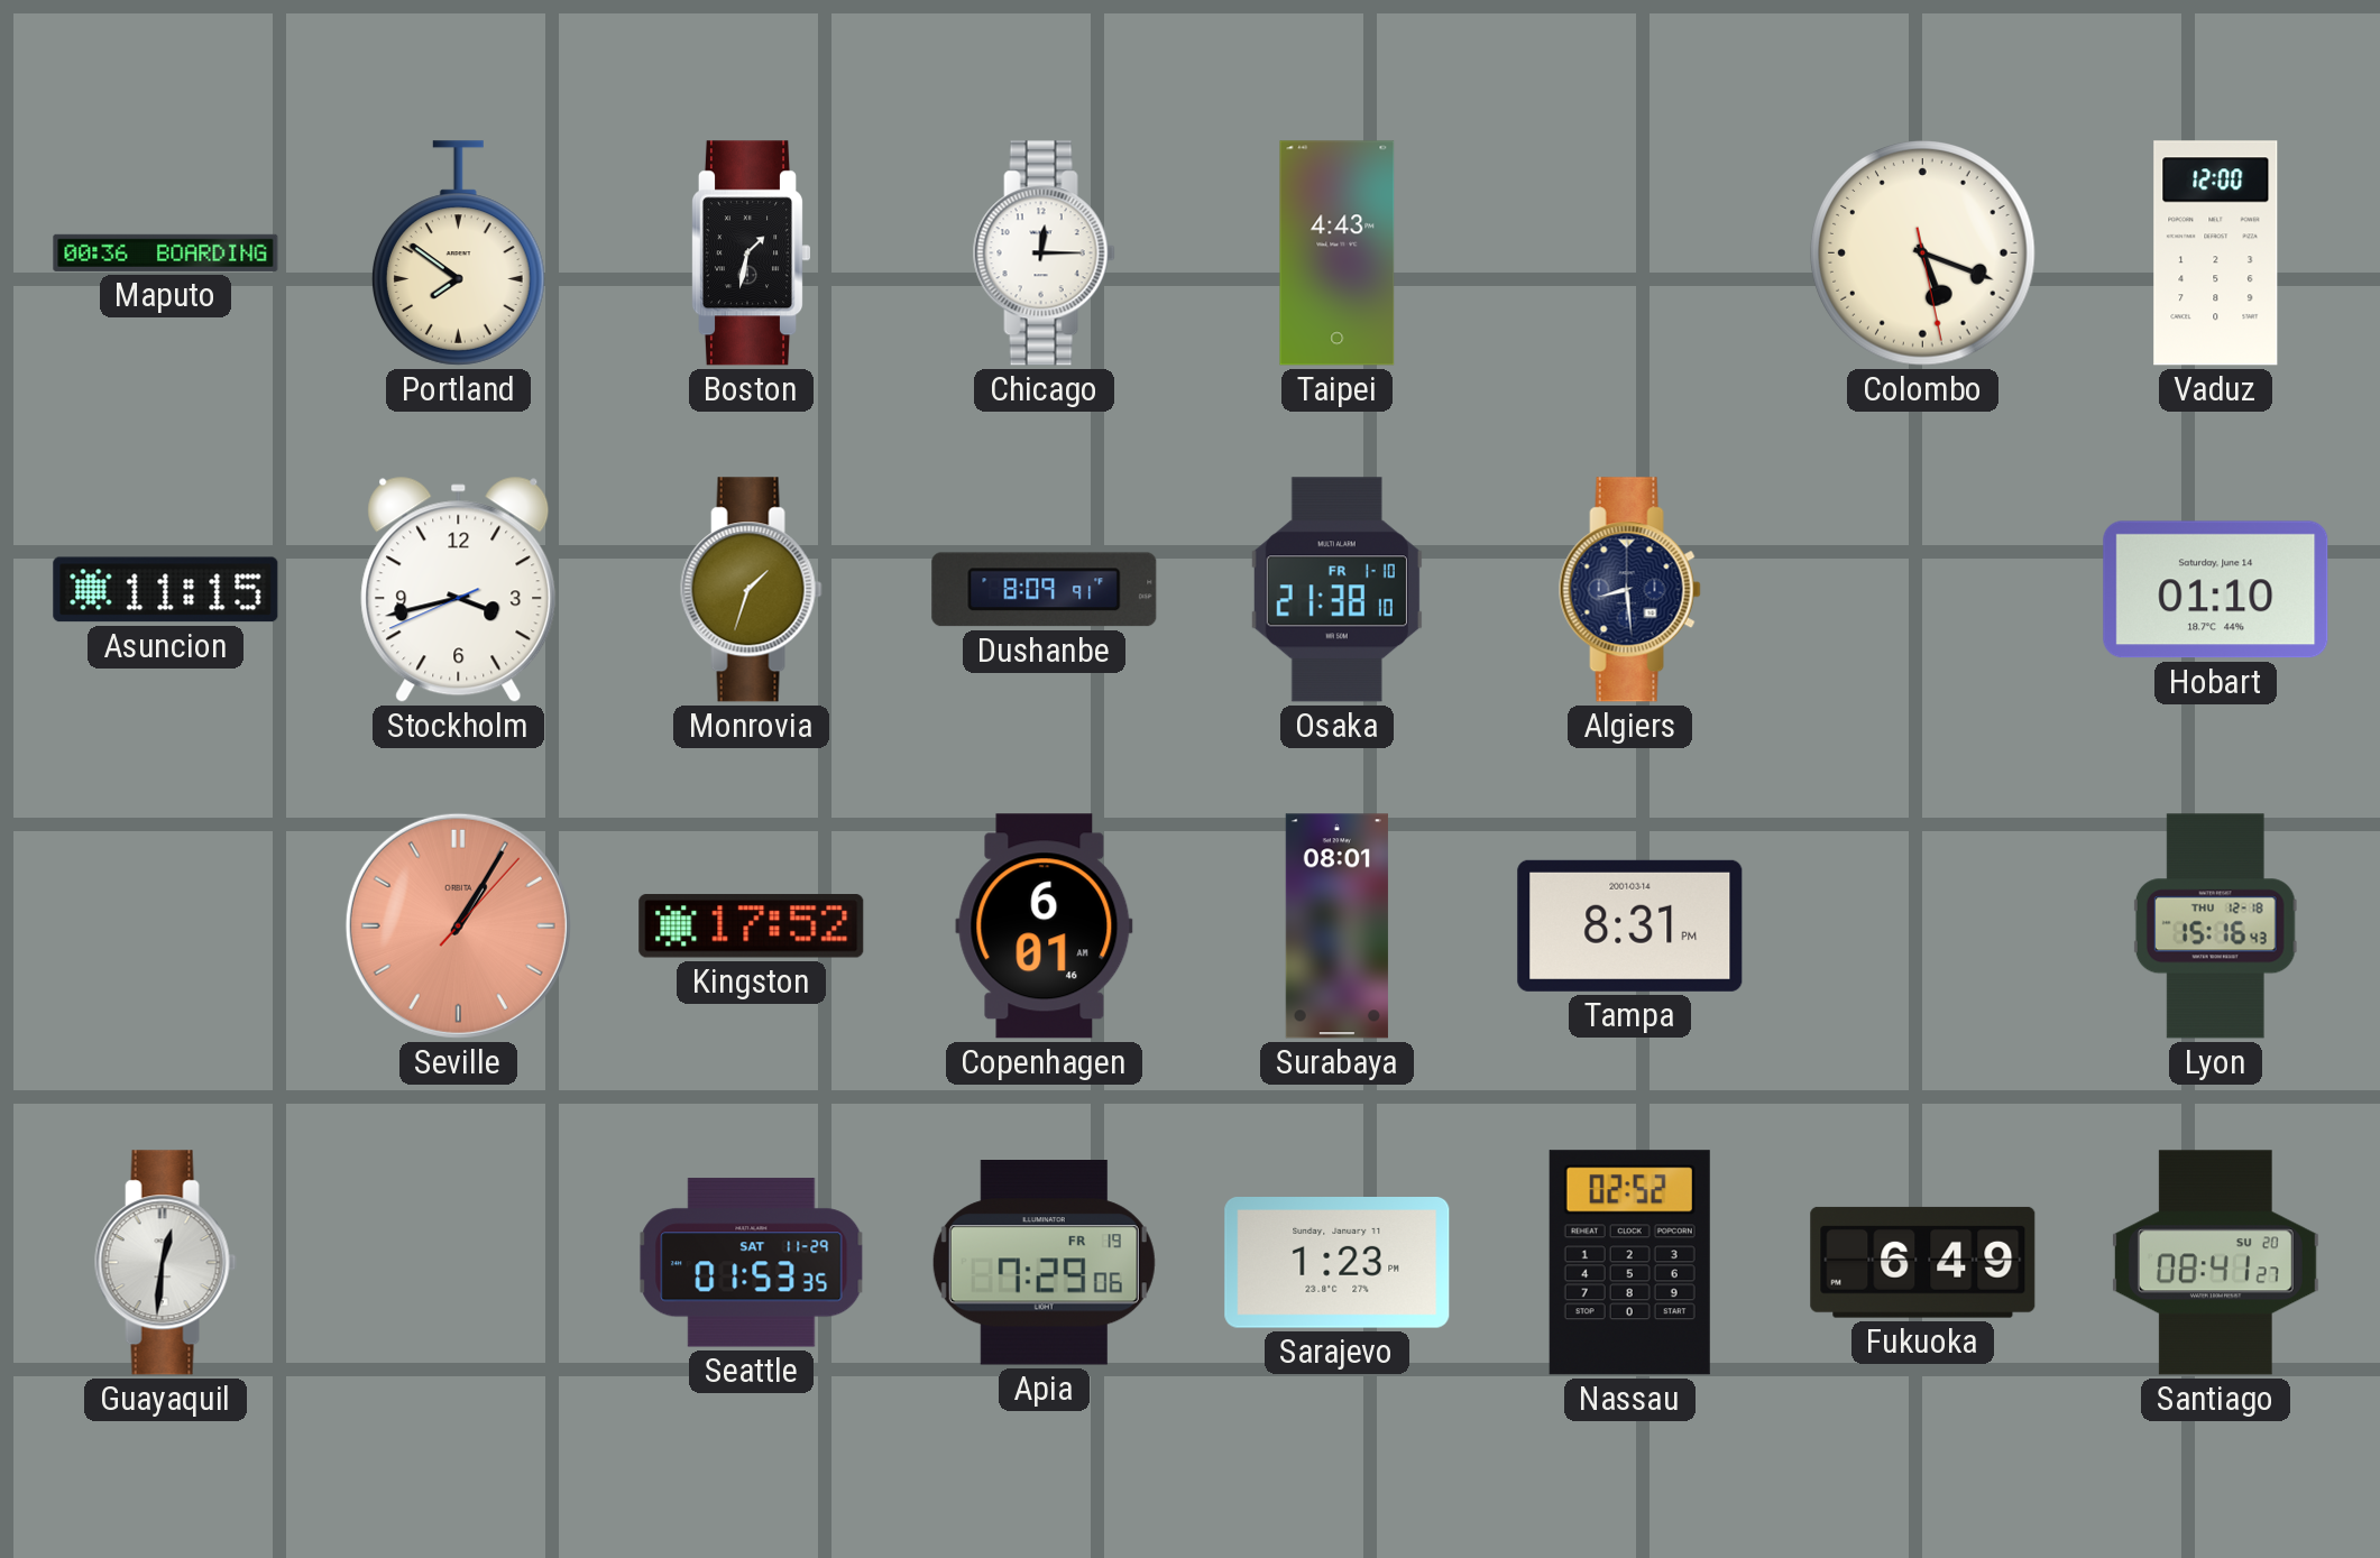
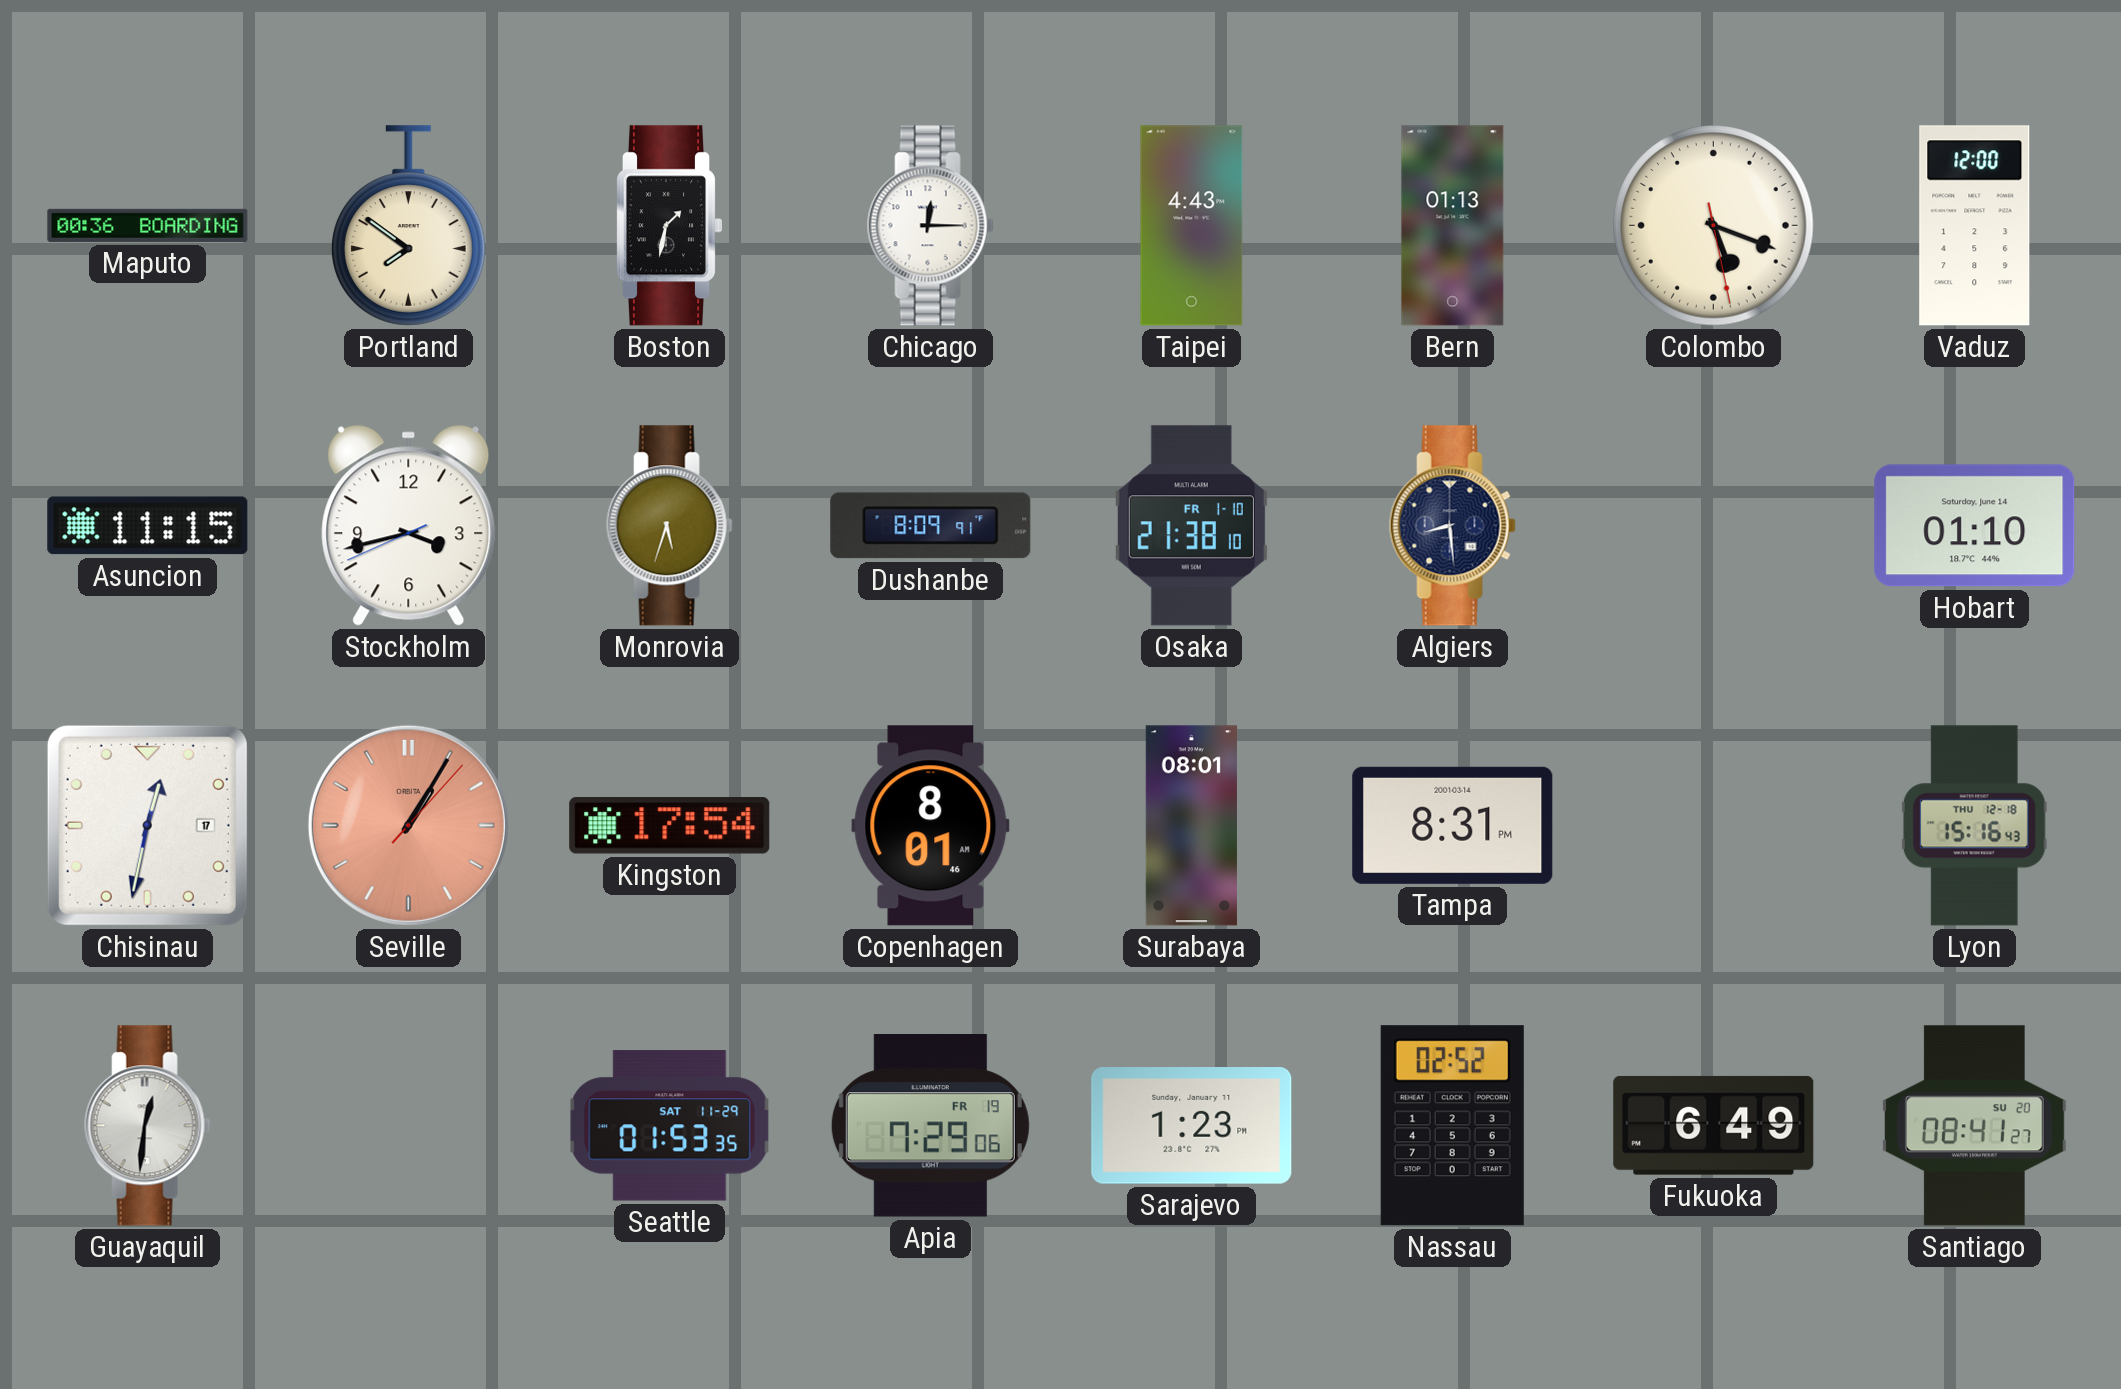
Bern: none -> 01:13
Monrovia: 1:33 -> 5:33
Chisinau: none -> 12:32
Kingston: 17:52 -> 17:54
Copenhagen: 6:01 -> 8:01
